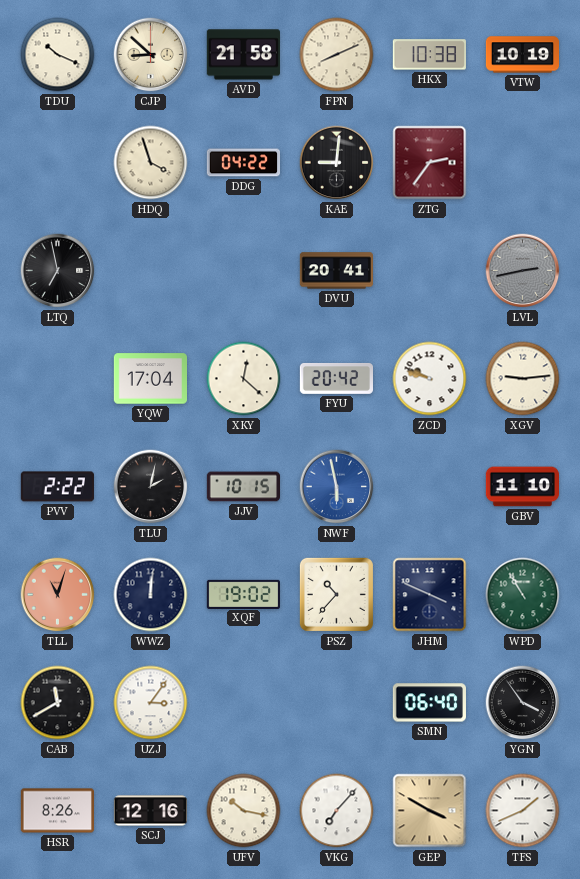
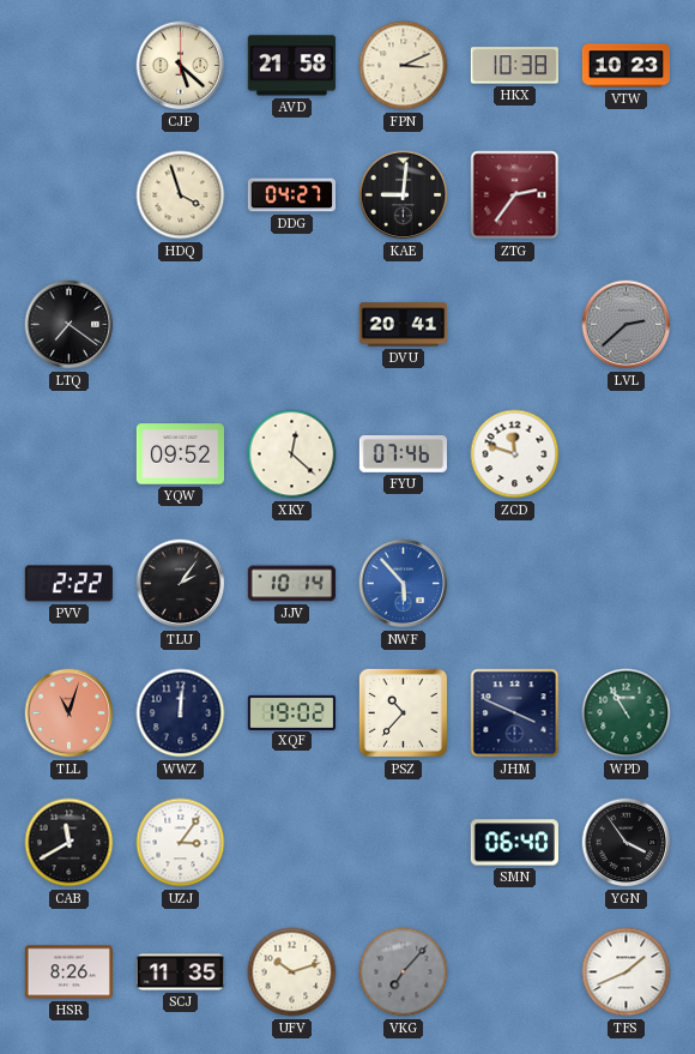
TDU: 10:19 -> none
CJP: 8:52 -> 5:22
FPN: 8:11 -> 3:11
VTW: 10:19 -> 10:23
DDG: 04:22 -> 04:27
LTQ: 6:58 -> 7:21
LVL: 2:43 -> 2:38
YQW: 17:04 -> 09:52
FYU: 20:42 -> 07:46
ZCD: 9:48 -> 11:48
XGV: 9:14 -> none
TLU: 2:02 -> 2:06
JJV: 10:15 -> 10:14
NWF: 5:58 -> 5:53
GBV: 11:10 -> none
SCJ: 12:16 -> 11:35
UFV: 10:17 -> 10:12
VKG dial: white -> grey
GEP: 3:50 -> none
